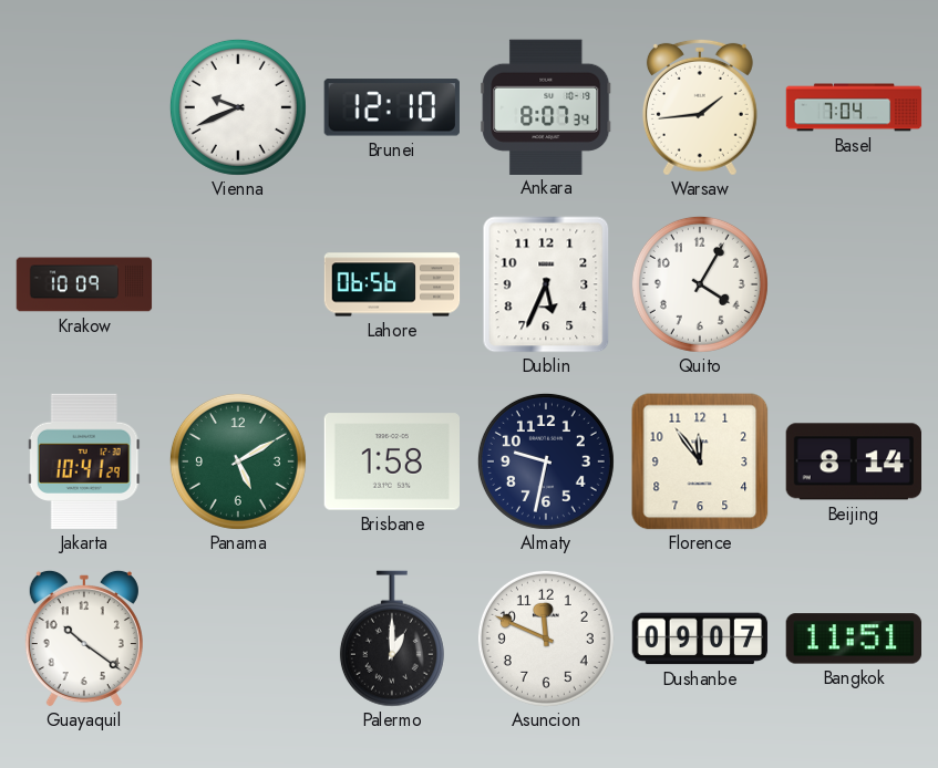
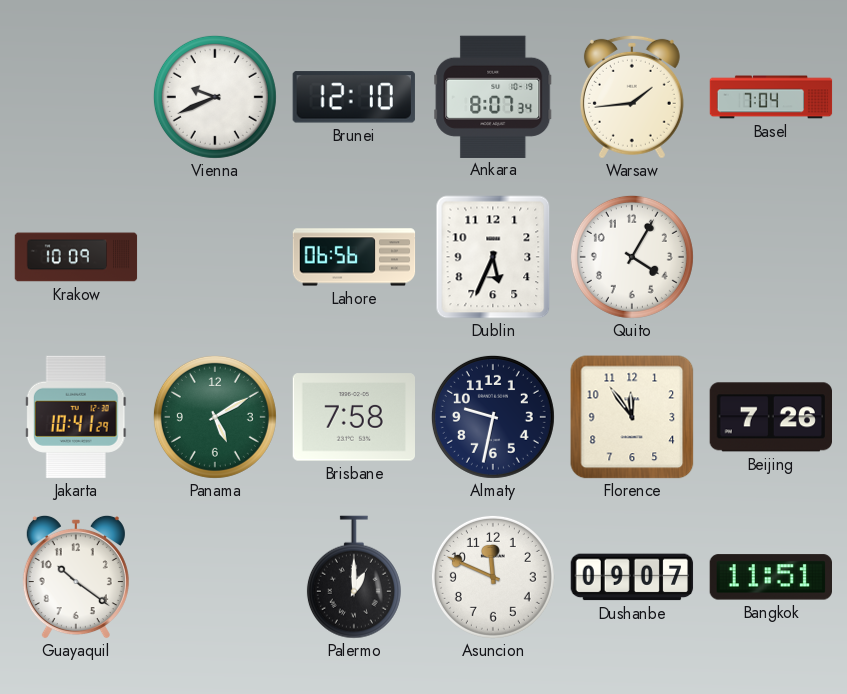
Brisbane: 1:58 -> 7:58
Beijing: 8:14 -> 7:26
